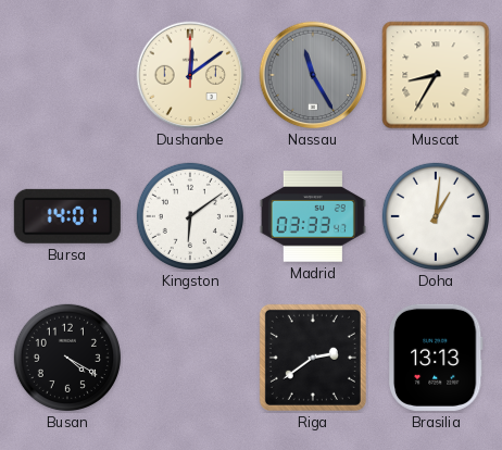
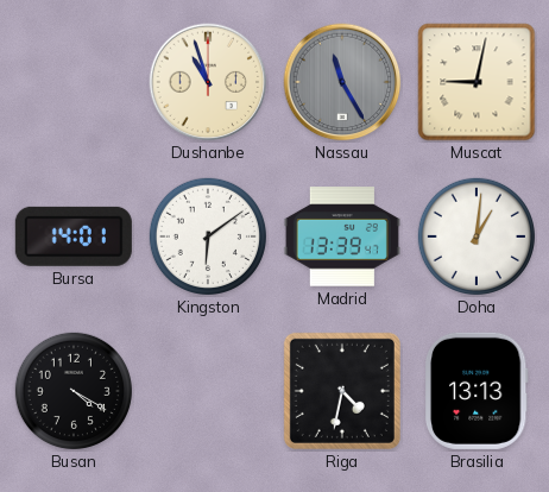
Dushanbe: 12:09 -> 10:57
Muscat: 8:35 -> 9:02
Madrid: 03:33 -> 13:39
Riga: 2:39 -> 4:32
